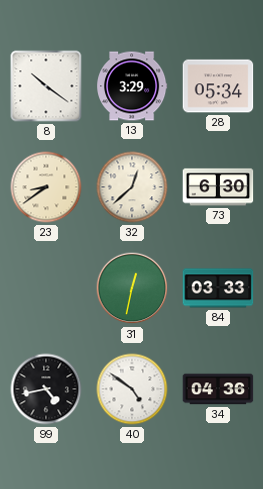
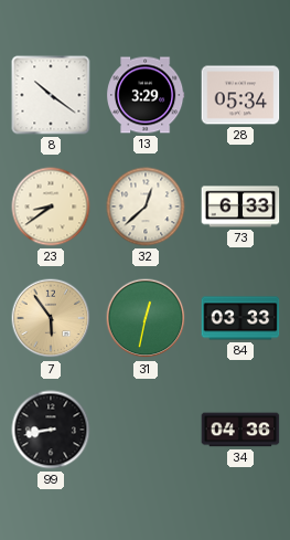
73: 6:30 -> 6:33
7: none -> 5:54
99: 4:43 -> 8:43
40: 4:51 -> none
